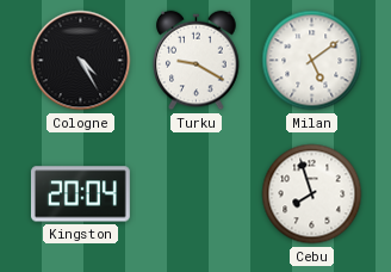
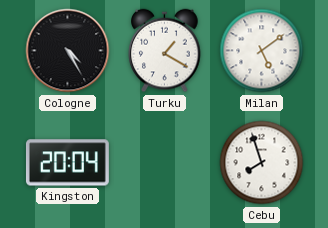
Turku: 9:20 -> 1:20
